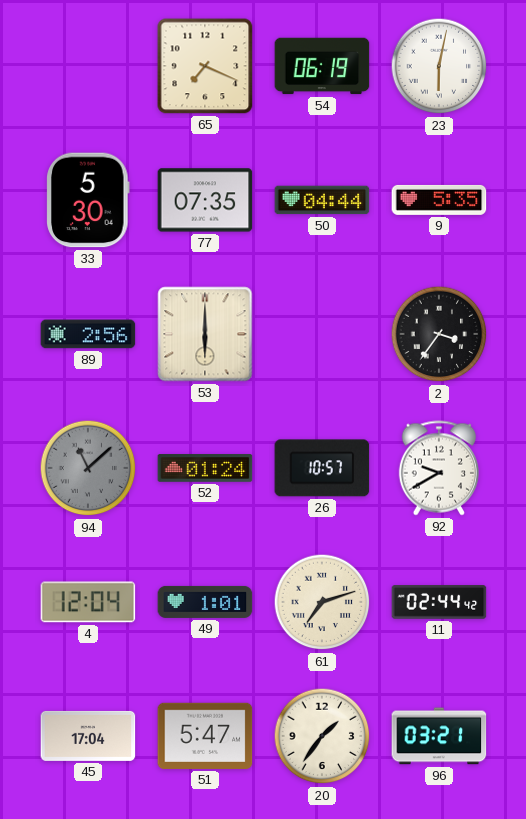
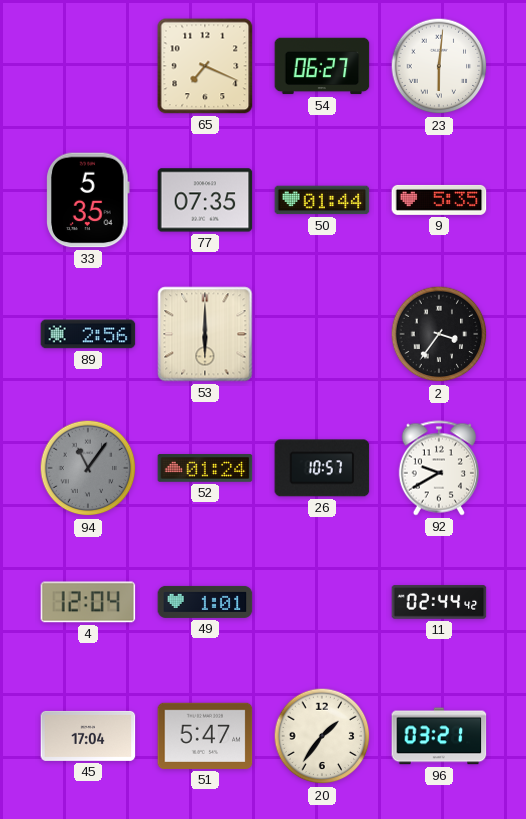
54: 06:19 -> 06:27
23: 6:02 -> 6:01
33: 5:30 -> 5:35
50: 04:44 -> 01:44
94: 11:08 -> 11:06
61: 7:12 -> none
